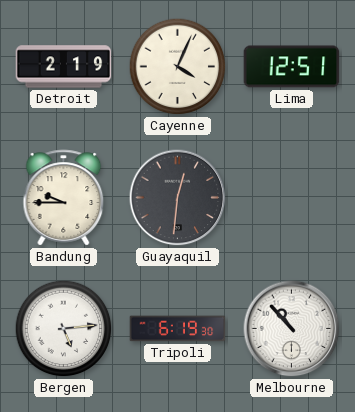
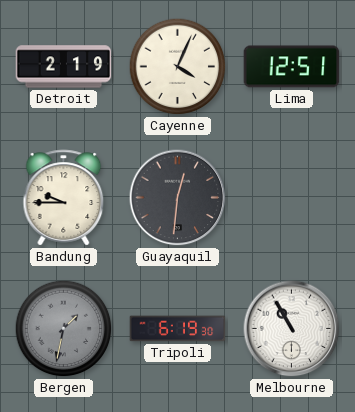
Bergen: 5:14 -> 1:32
Bergen dial: white -> grey
Melbourne: 10:53 -> 10:55
